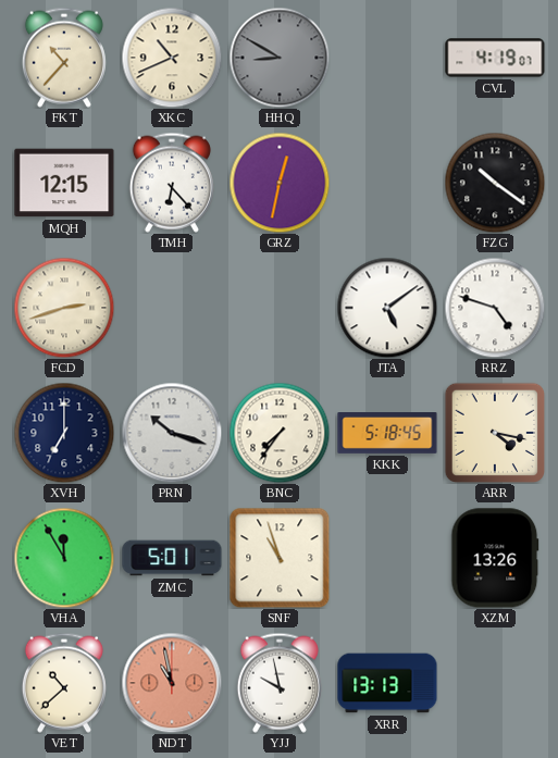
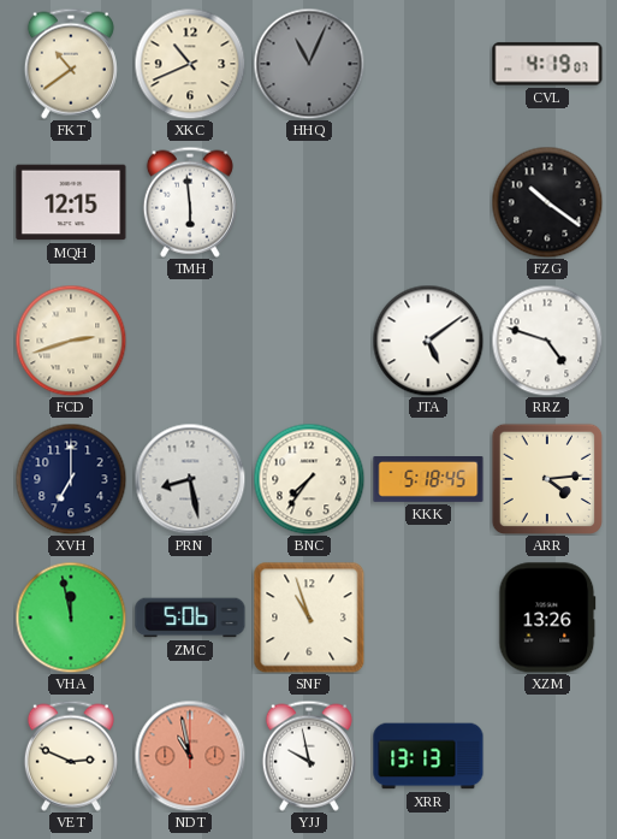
FKT: 10:37 -> 10:39
HHQ: 8:50 -> 11:04
TMH: 6:23 -> 5:59
GRZ: 12:32 -> none
PRN: 10:18 -> 8:28
ARR: 4:17 -> 4:14
VHA: 11:55 -> 11:58
ZMC: 5:01 -> 5:06
VET: 10:38 -> 2:49
